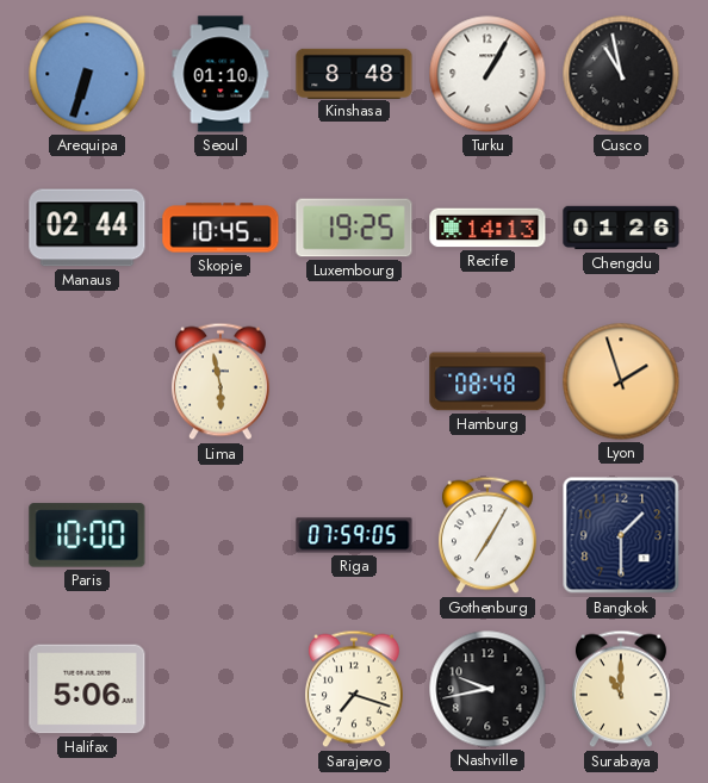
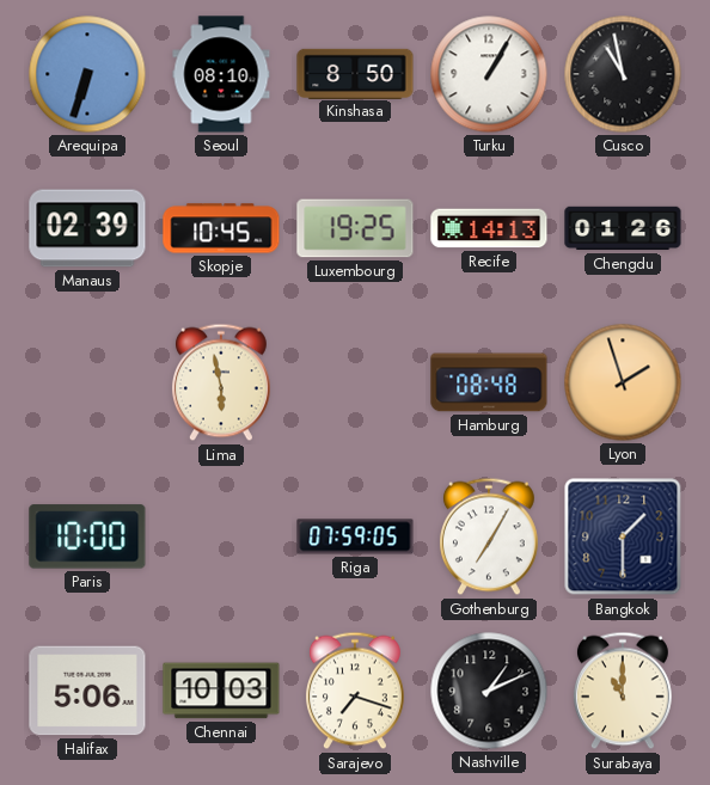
Seoul: 01:10 -> 08:10
Kinshasa: 8:48 -> 8:50
Manaus: 02:44 -> 02:39
Chennai: none -> 10:03
Nashville: 9:43 -> 1:11
